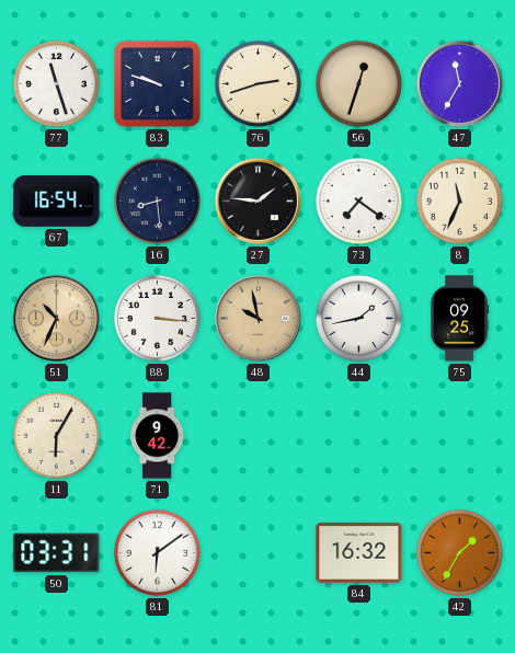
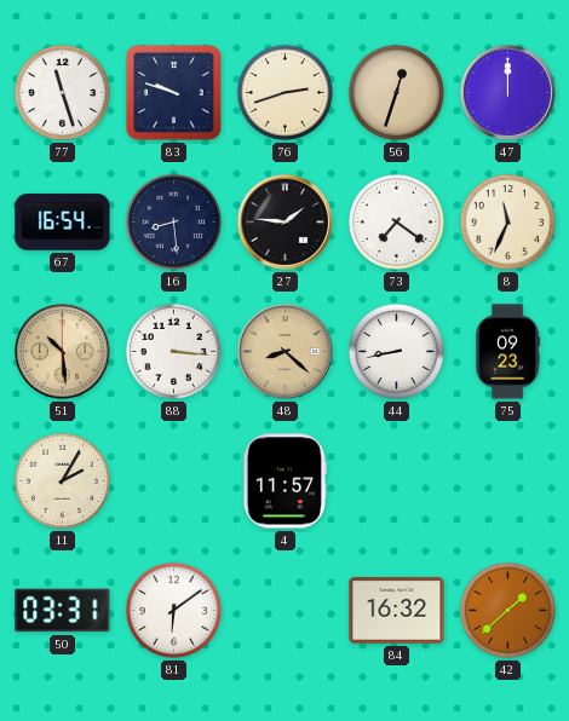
47: 11:35 -> 12:00
51: 10:34 -> 10:29
48: 9:58 -> 8:22
44: 1:43 -> 8:43
75: 09:25 -> 09:23
11: 6:05 -> 2:05
71: 9:42 -> none
4: none -> 11:57
42: 1:35 -> 1:38
